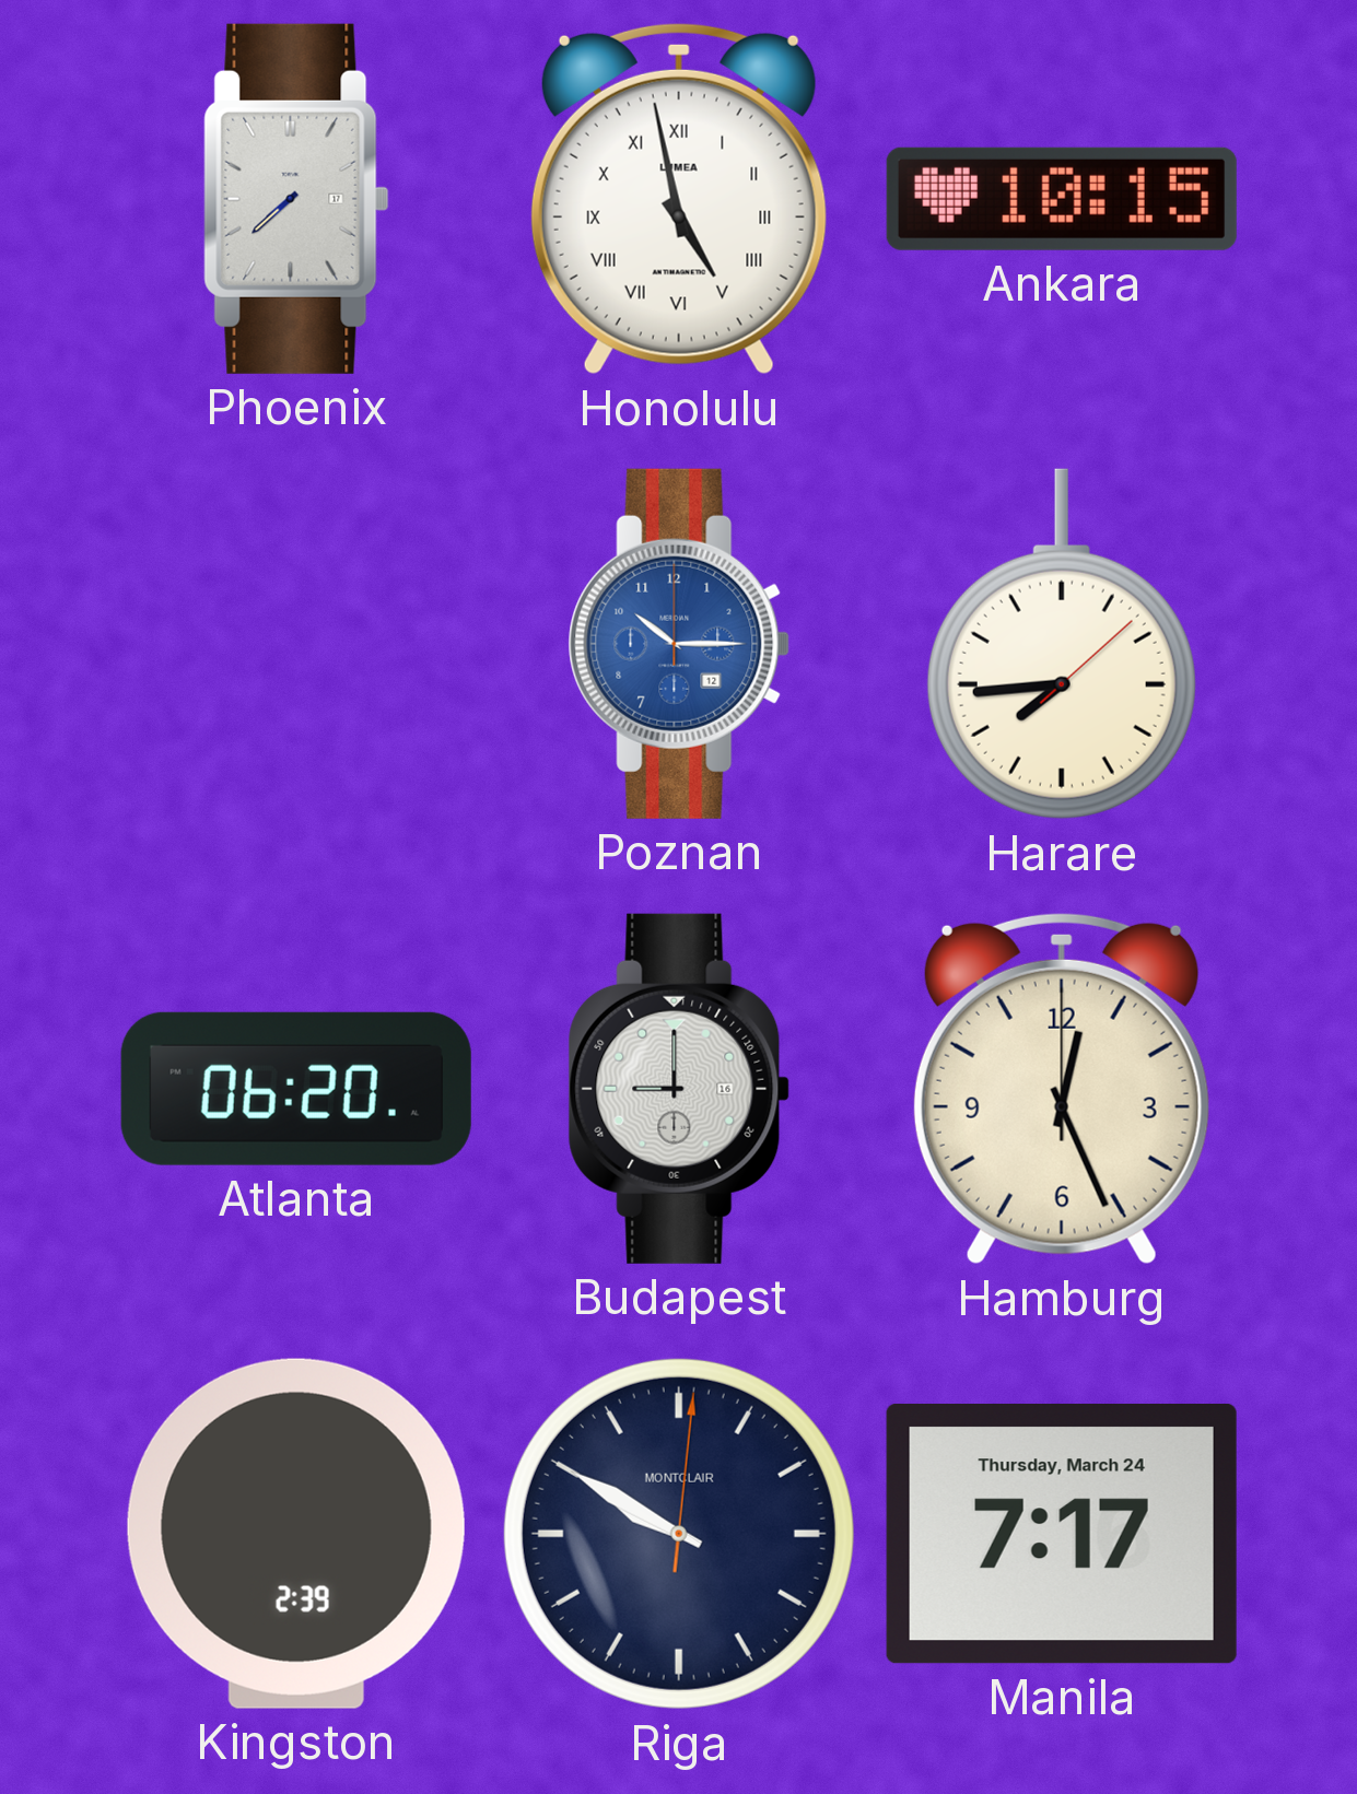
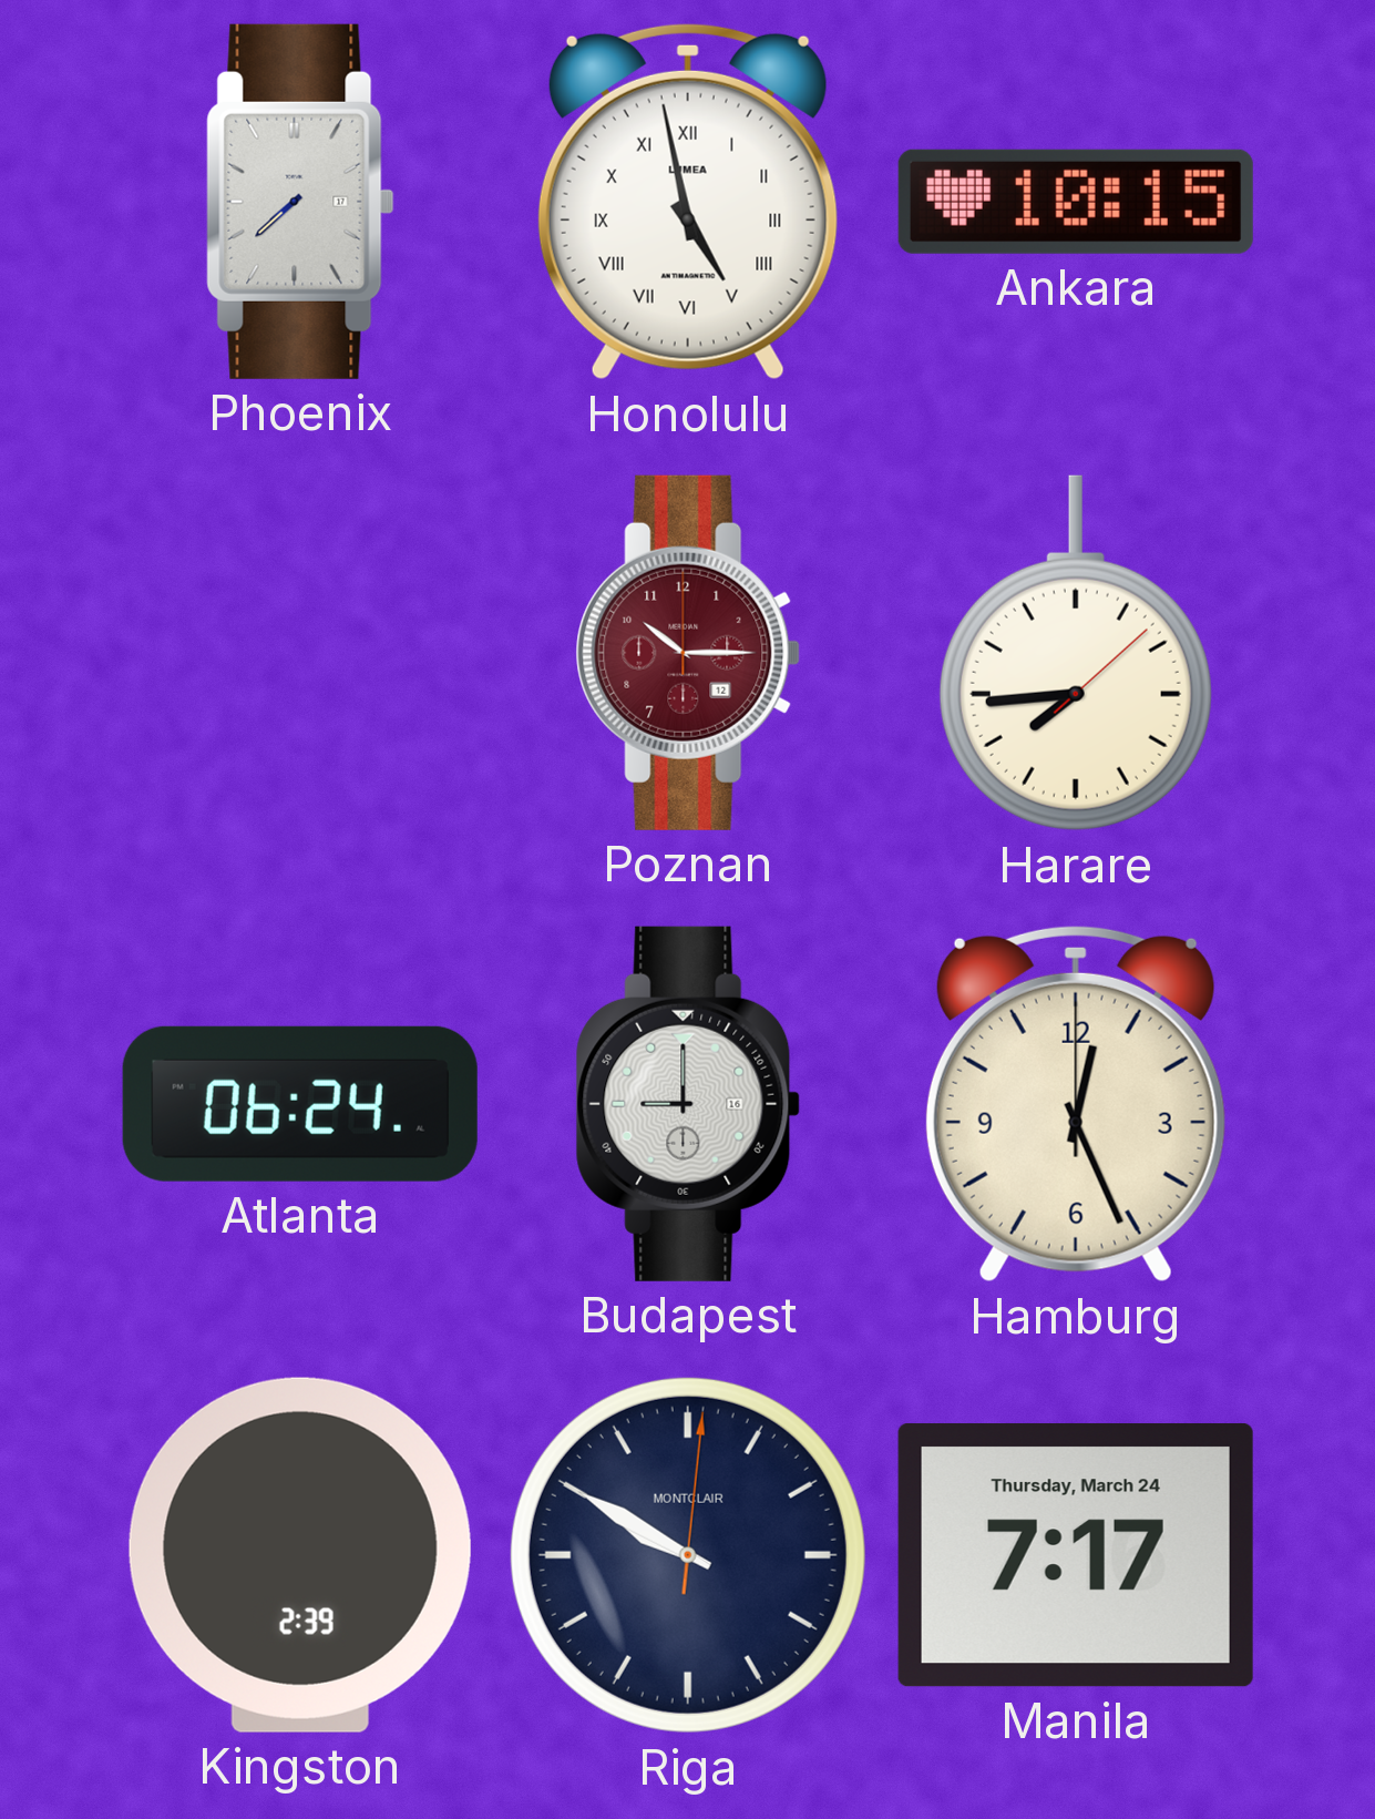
Poznan dial: blue -> burgundy
Atlanta: 06:20 -> 06:24
